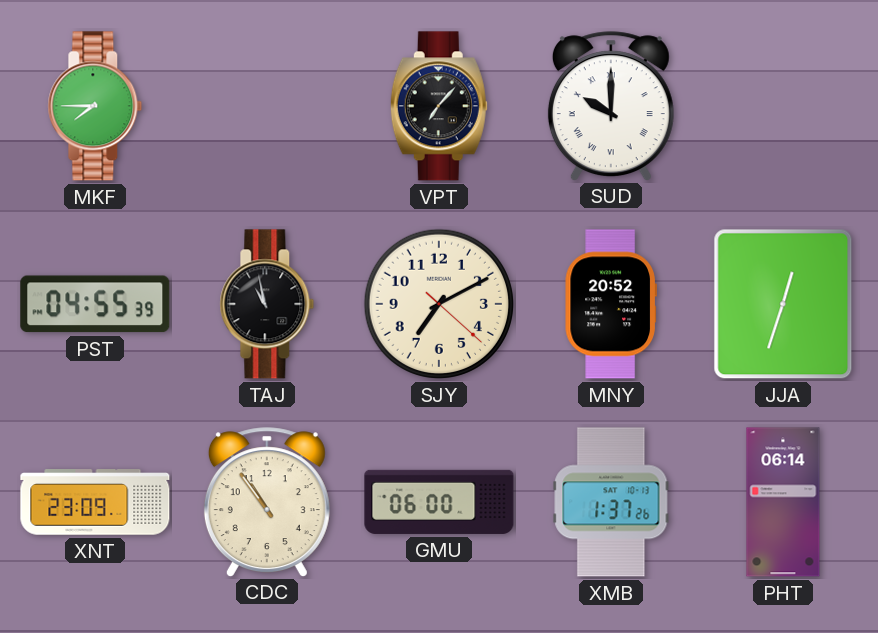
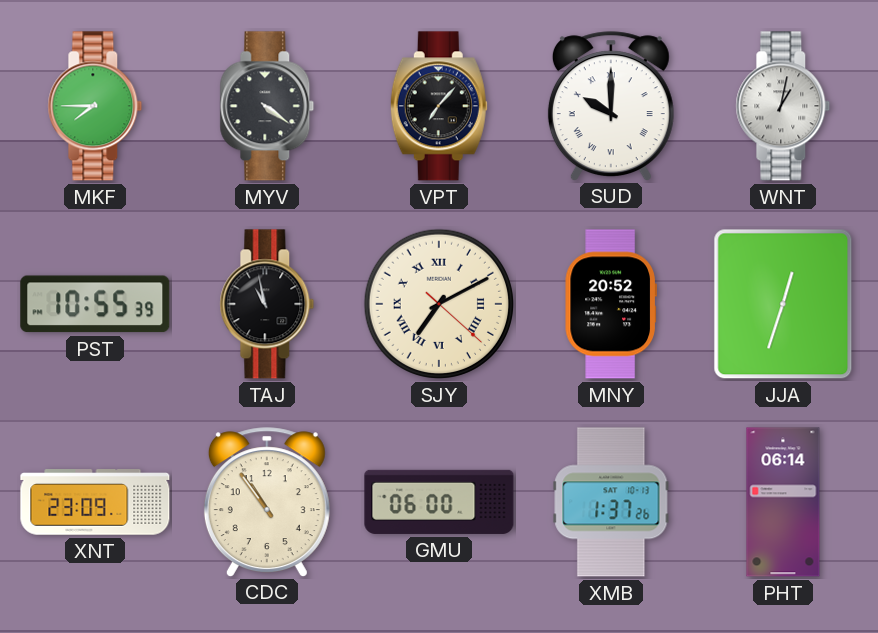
MYV: none -> 4:21
WNT: none -> 1:02
PST: 04:55 -> 10:55
SJY numerals: Arabic -> Roman
